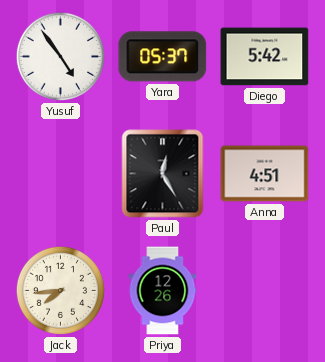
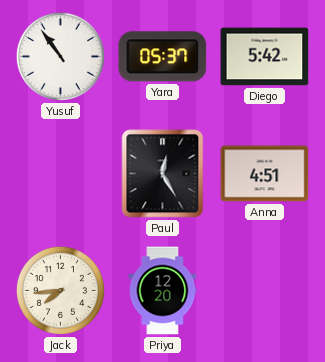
Yusuf: 4:54 -> 10:54
Priya: 12:26 -> 12:20
